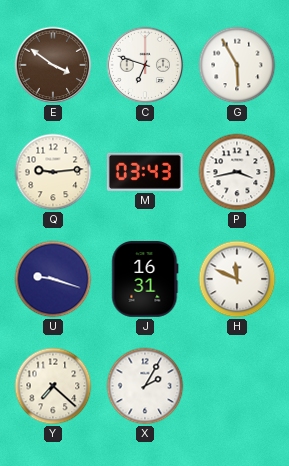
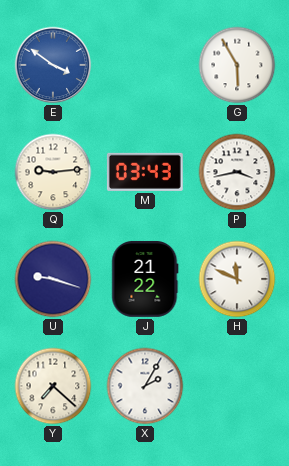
E dial: brown -> blue
C: 6:48 -> none
J: 16:31 -> 21:22
